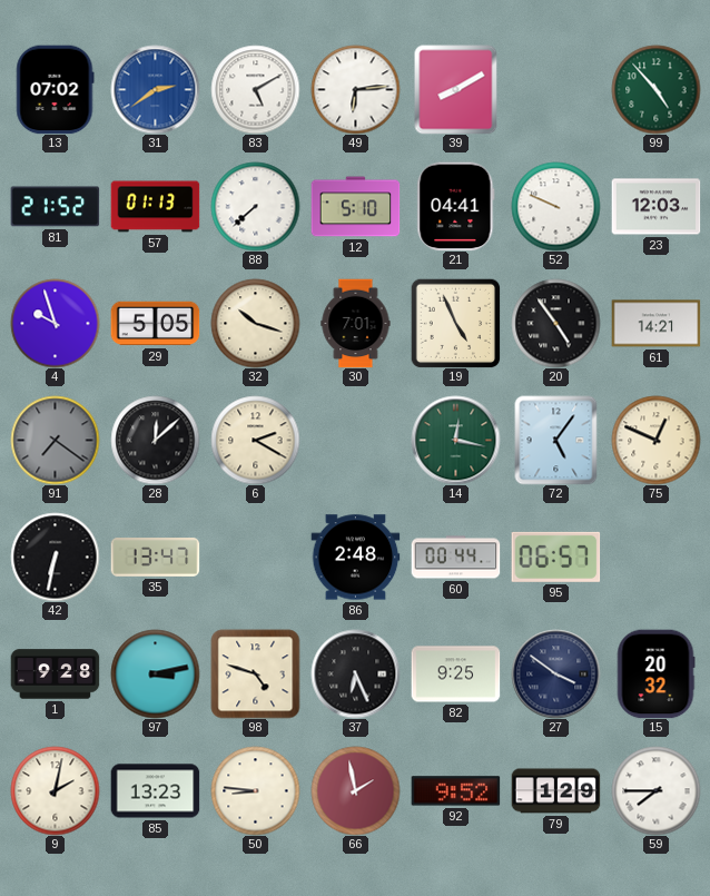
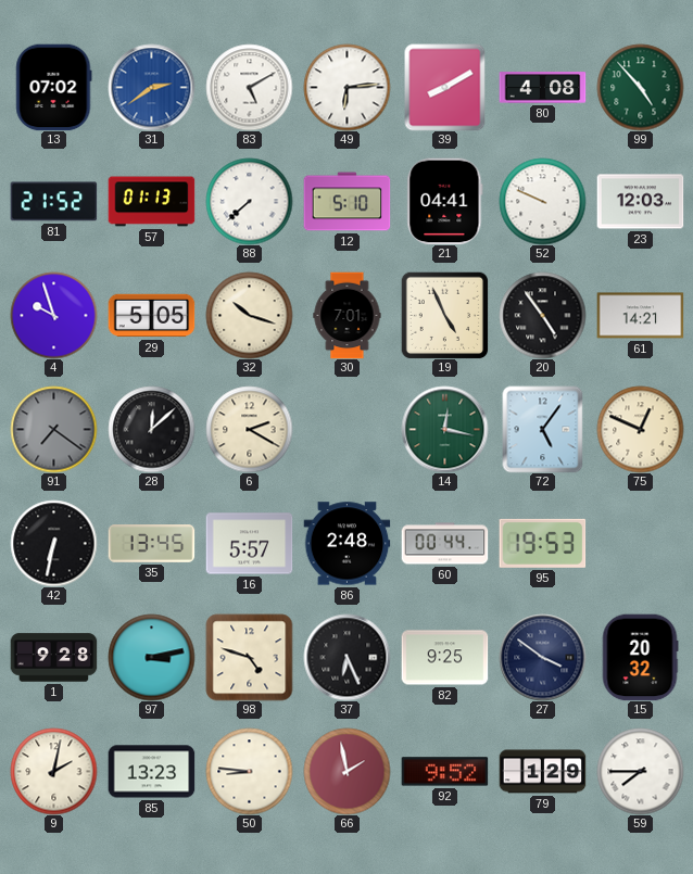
80: none -> 4:08
35: 13:47 -> 13:45
16: none -> 5:57
95: 06:57 -> 19:53
